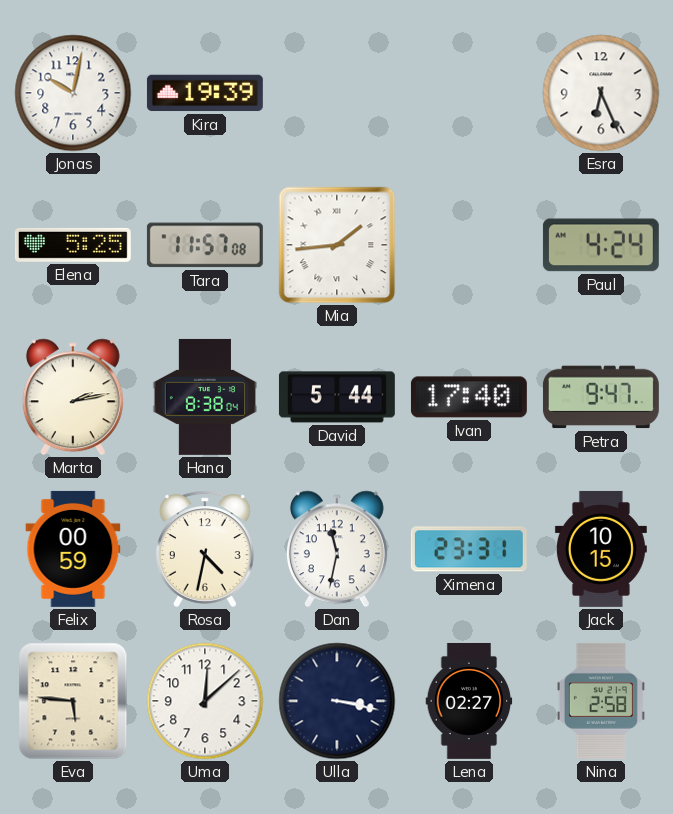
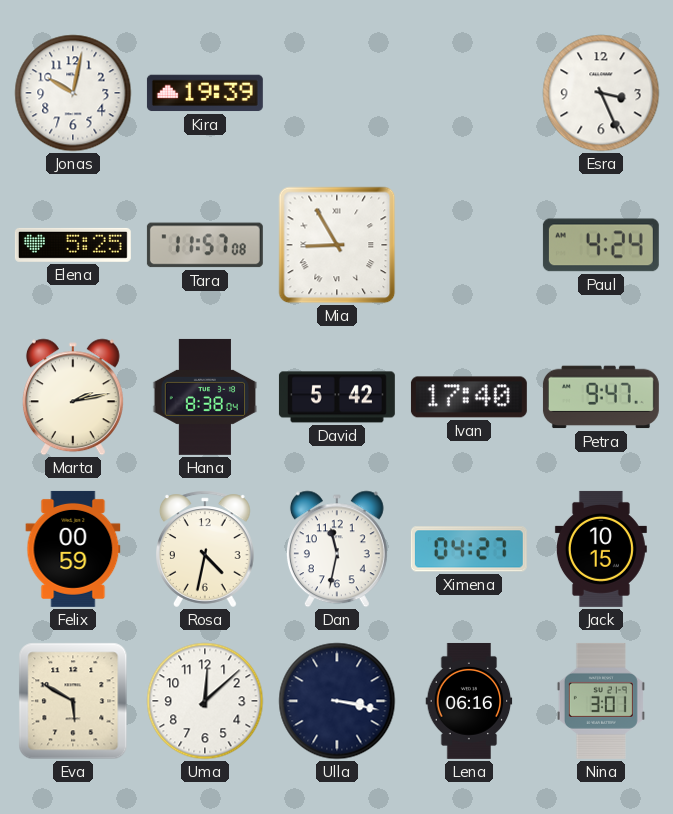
Esra: 6:26 -> 3:26
Mia: 1:44 -> 8:55
David: 5:44 -> 5:42
Ximena: 23:31 -> 04:27
Eva: 5:46 -> 5:50
Lena: 02:27 -> 06:16
Nina: 2:58 -> 3:01
